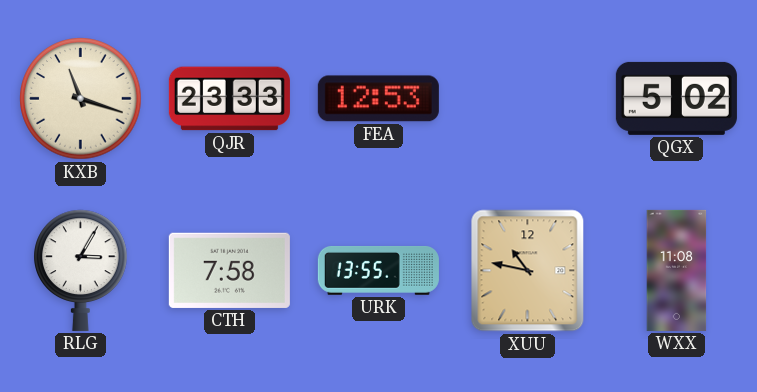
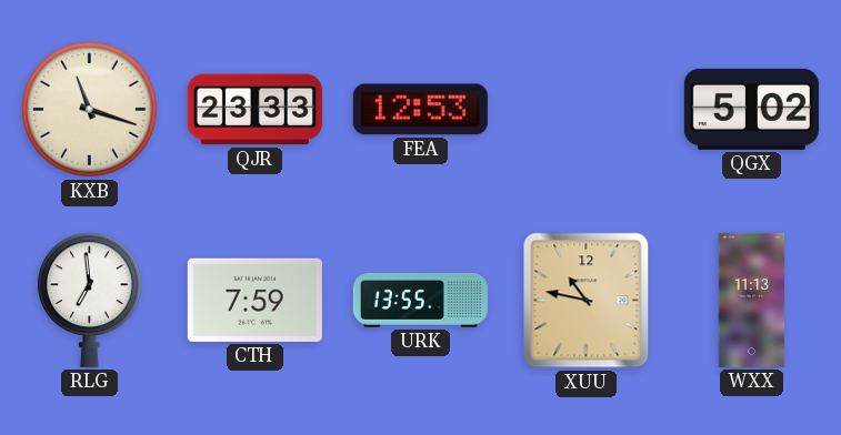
RLG: 3:05 -> 6:59
CTH: 7:58 -> 7:59
WXX: 11:08 -> 11:13
